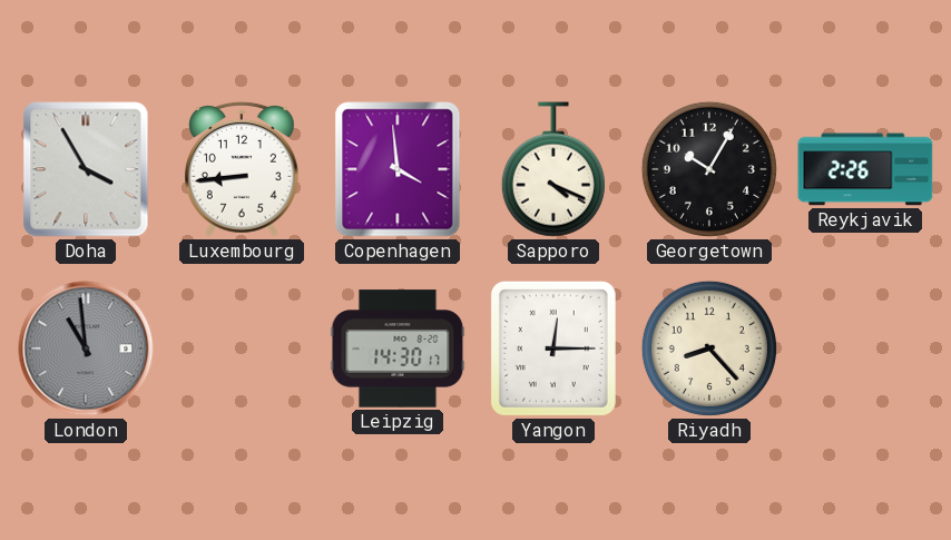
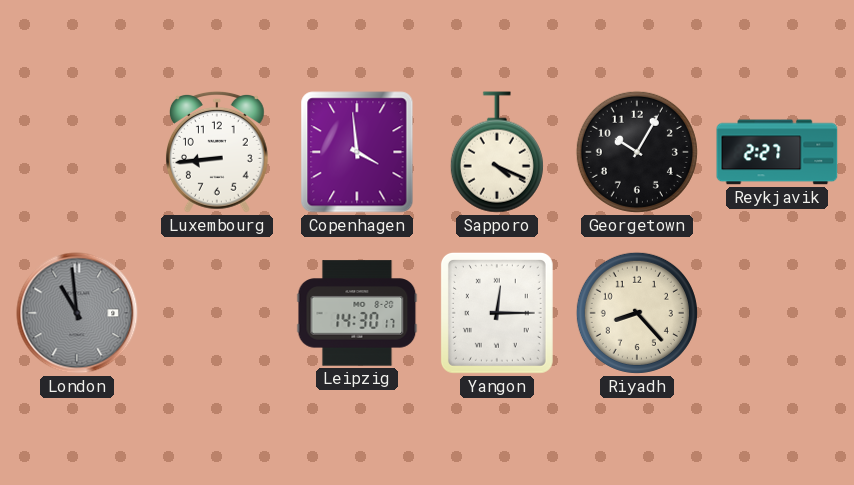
Doha: 3:55 -> none
Reykjavik: 2:26 -> 2:27
